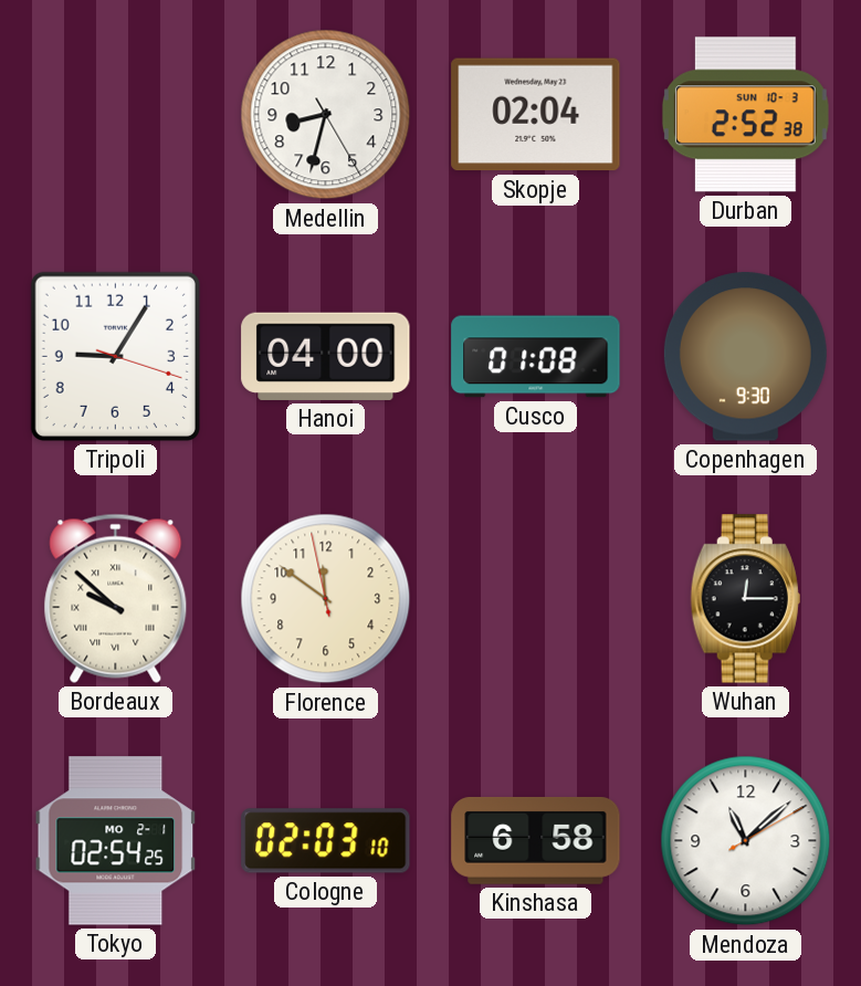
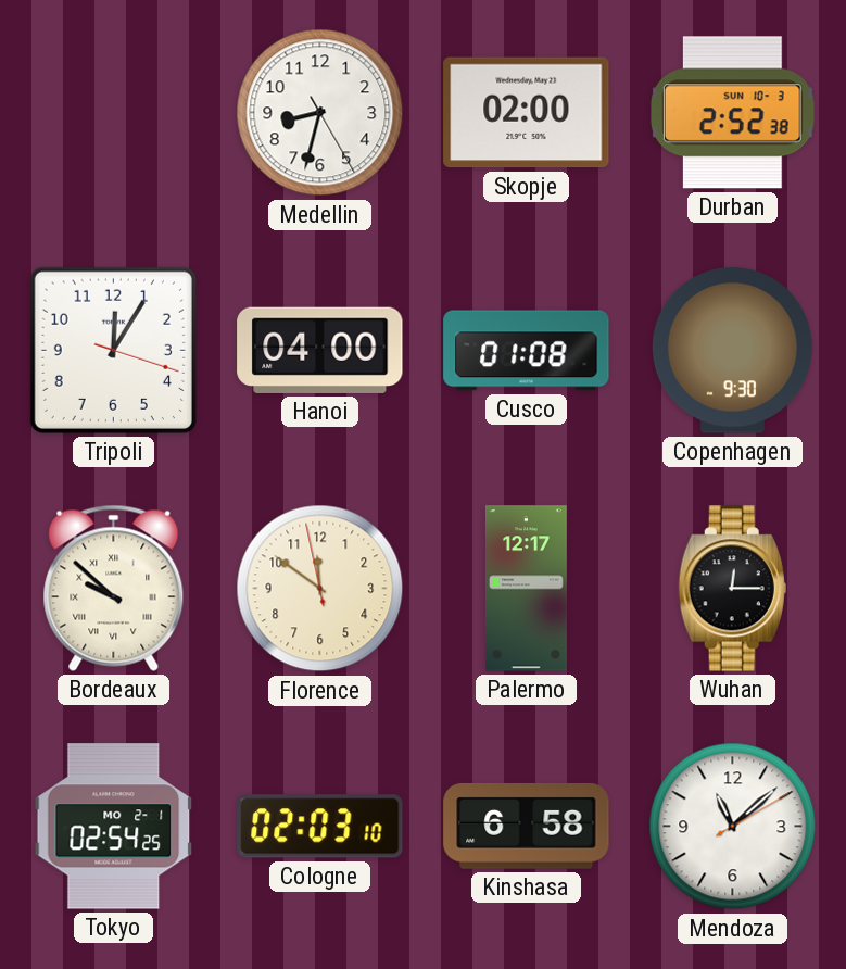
Skopje: 02:04 -> 02:00
Tripoli: 9:05 -> 12:05
Palermo: none -> 12:17
